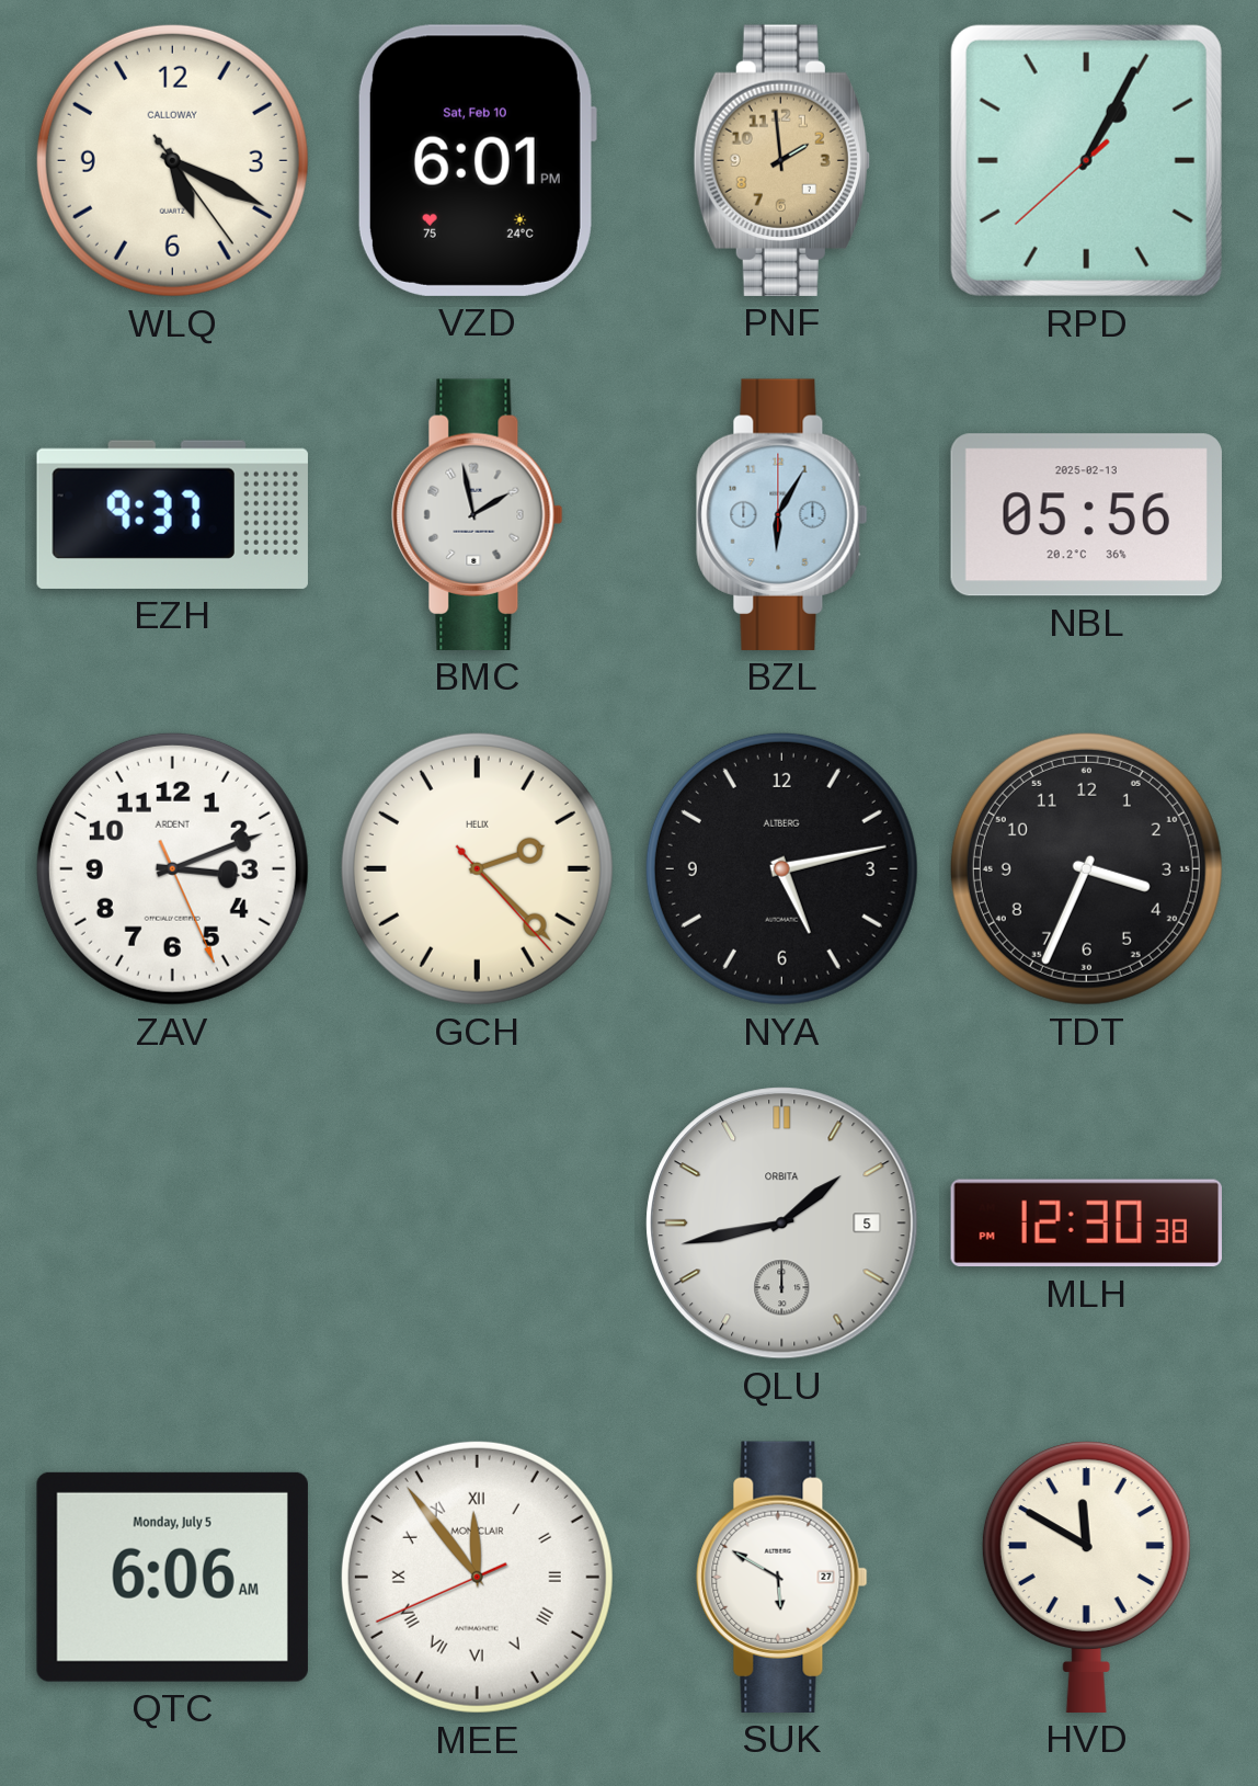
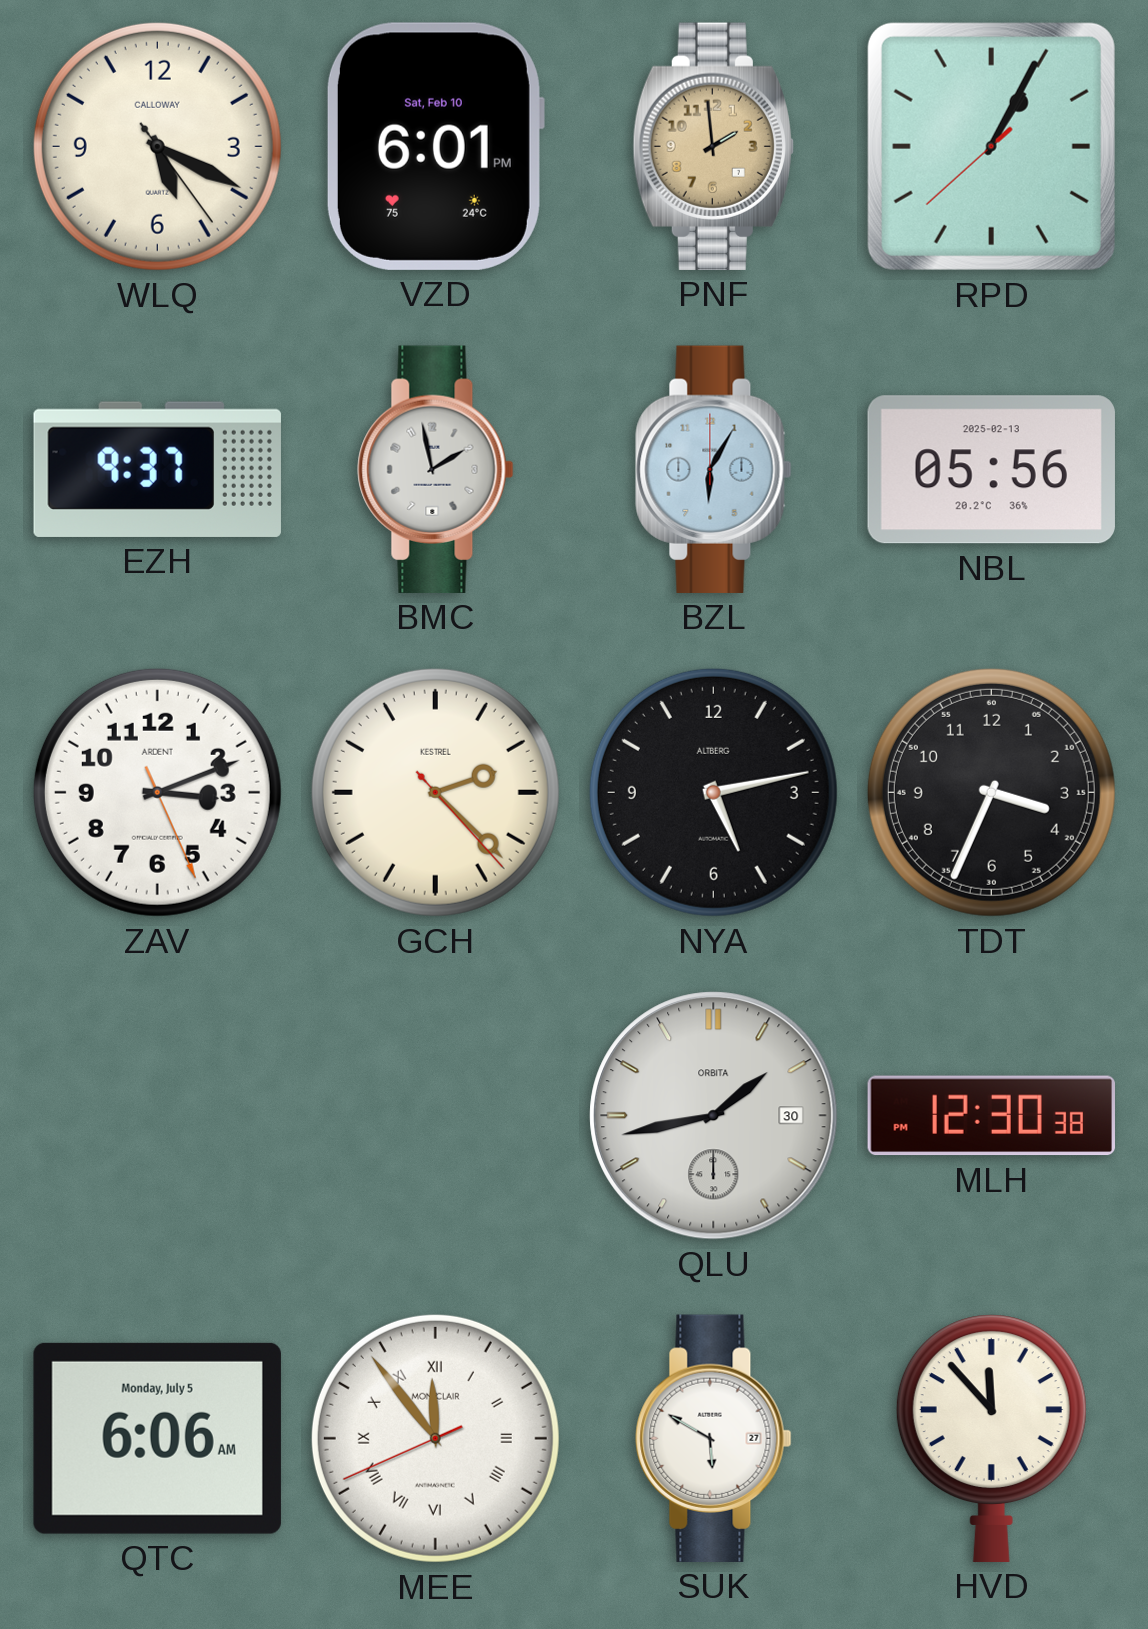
GCH brand: HELIX -> KESTREL
QLU date: 5 -> 30
HVD: 11:50 -> 11:53
